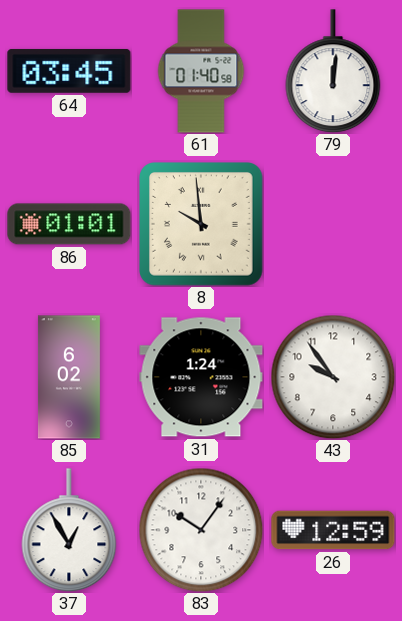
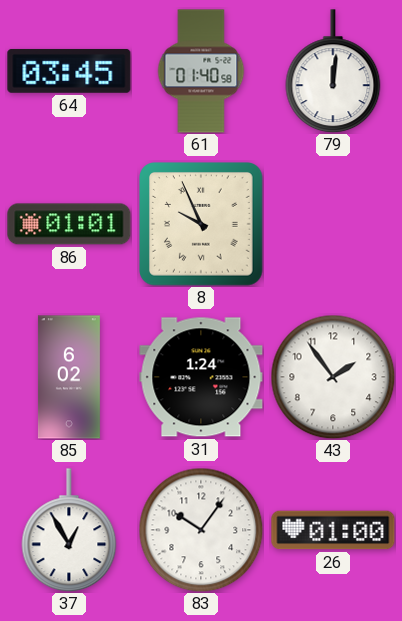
8: 9:59 -> 9:56
43: 9:54 -> 1:54
26: 12:59 -> 01:00
